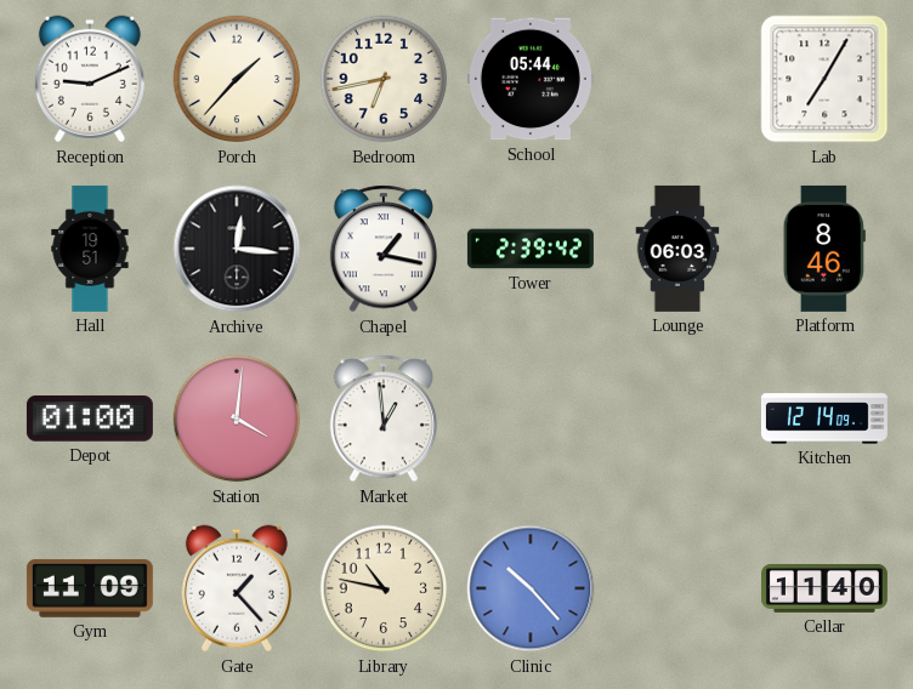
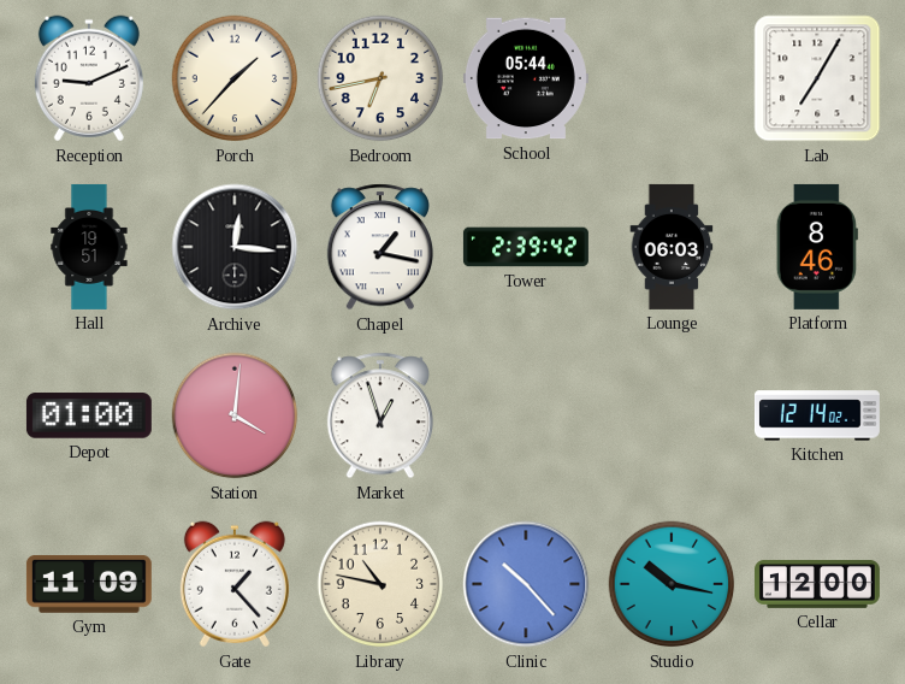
Market: 12:59 -> 12:57
Kitchen: 12:14:09 -> 12:14:02
Studio: none -> 10:17
Cellar: 11:40 -> 12:00
